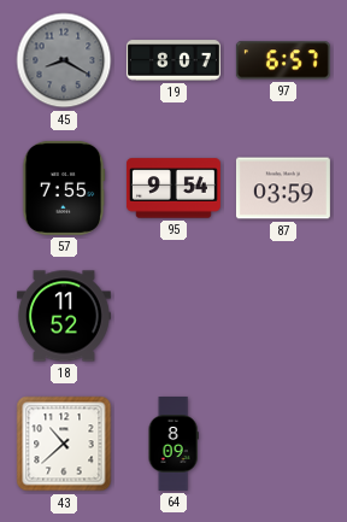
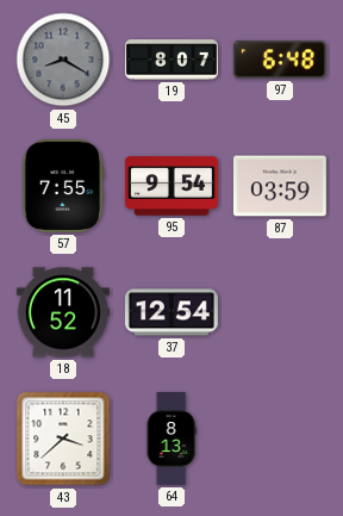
97: 6:57 -> 6:48
37: none -> 12:54
43: 10:38 -> 3:38
64: 8:09 -> 8:13
